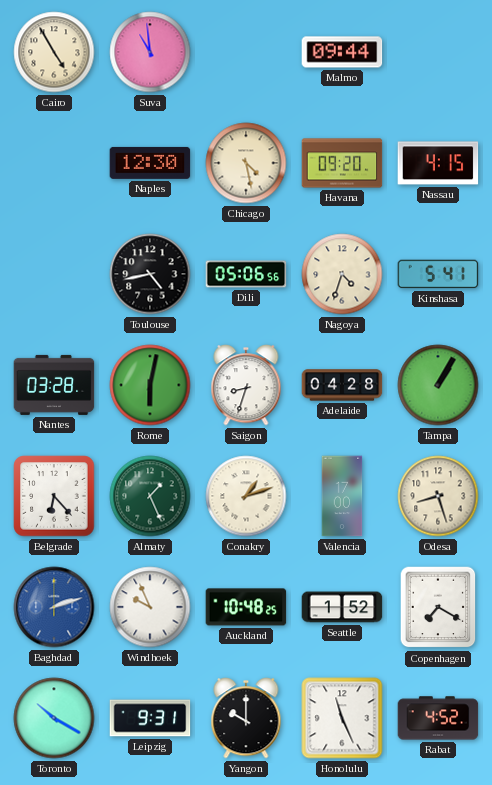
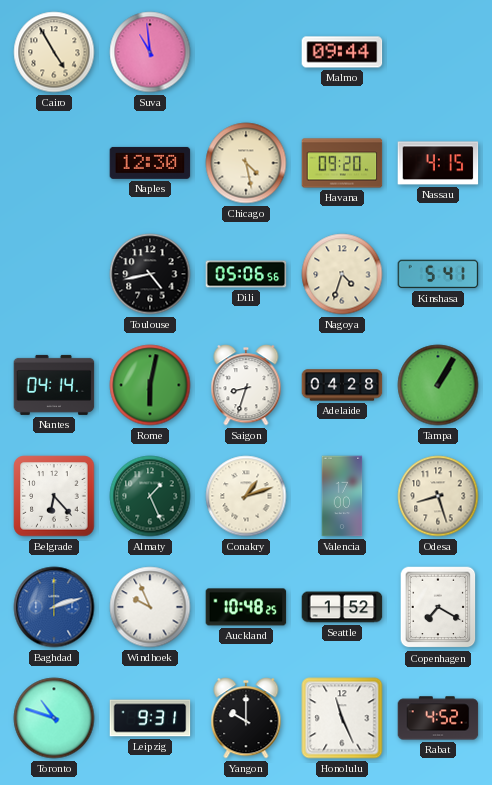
Nantes: 03:28 -> 04:14
Toronto: 10:20 -> 10:48
